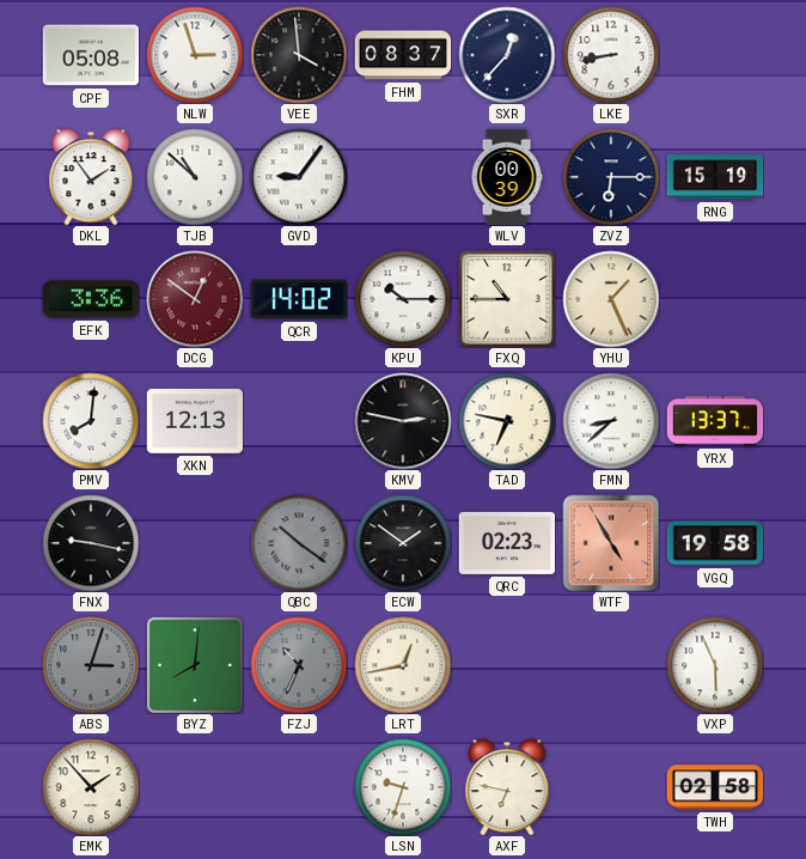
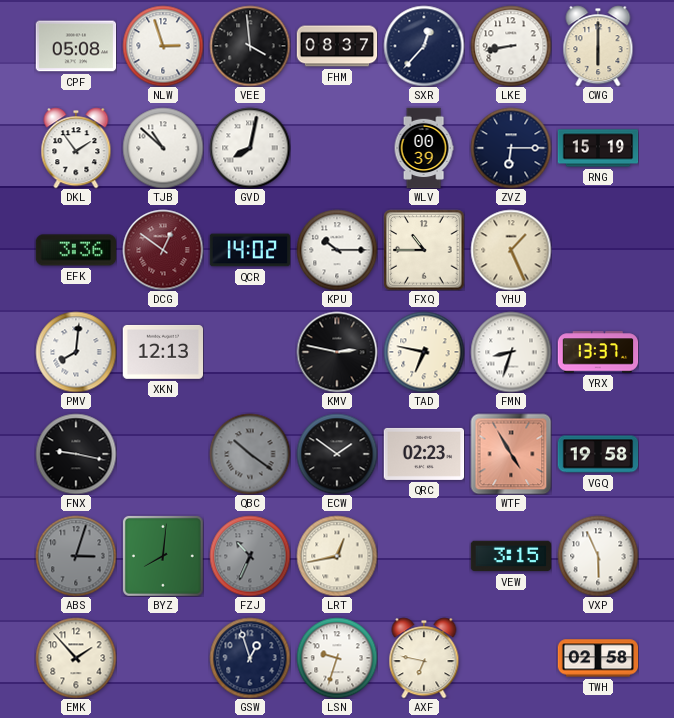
CWG: none -> 6:00
GVD: 9:06 -> 8:02
FMN: 8:38 -> 8:33
VEW: none -> 3:15
GSW: none -> 12:57
